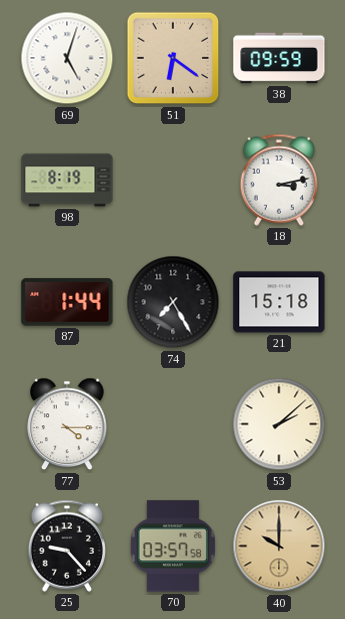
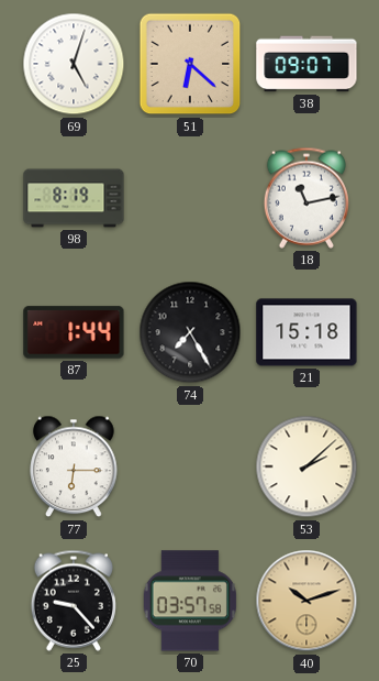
51: 6:21 -> 6:22
38: 09:59 -> 09:07
18: 3:13 -> 11:13
77: 4:15 -> 6:15
40: 10:00 -> 10:12
